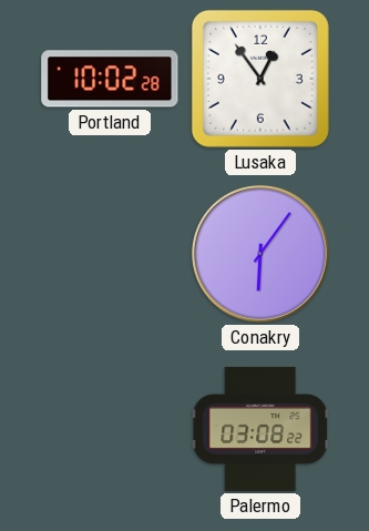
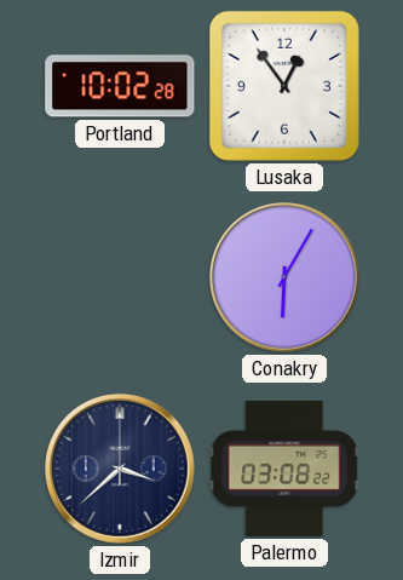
Conakry: 6:06 -> 6:05
Izmir: none -> 3:38
